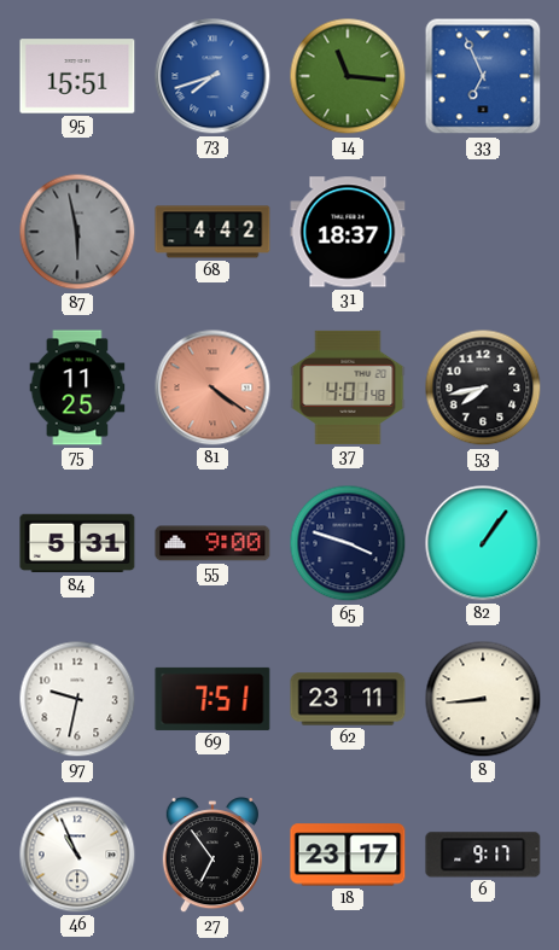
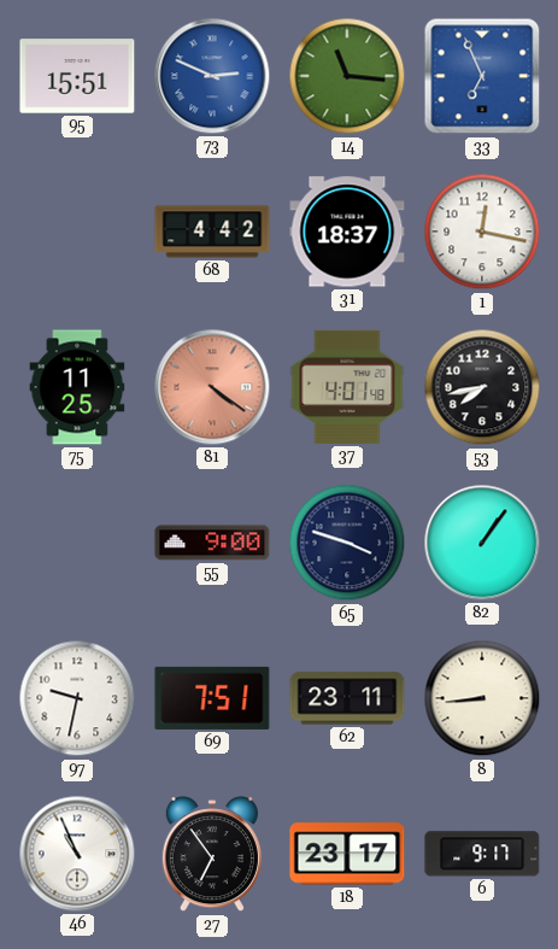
73: 7:42 -> 2:49
87: 5:58 -> none
1: none -> 12:17
84: 5:31 -> none
